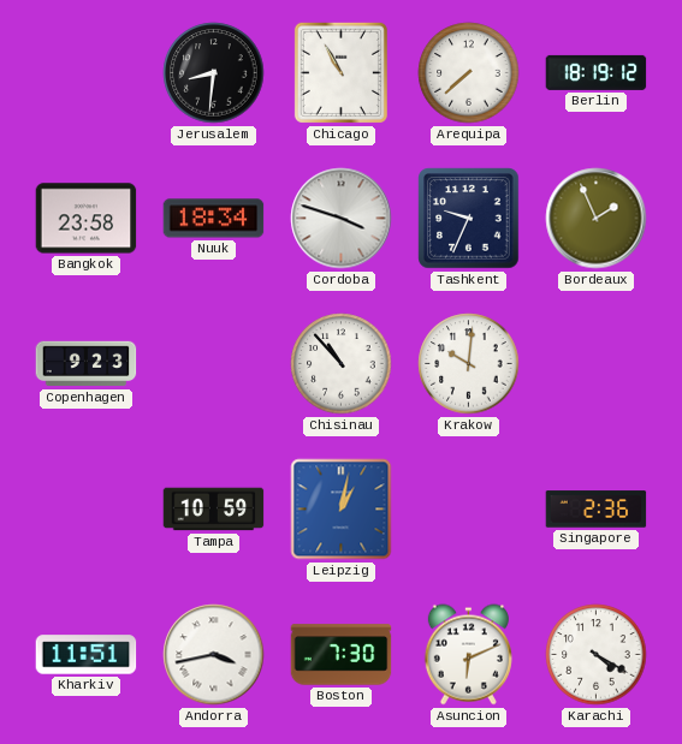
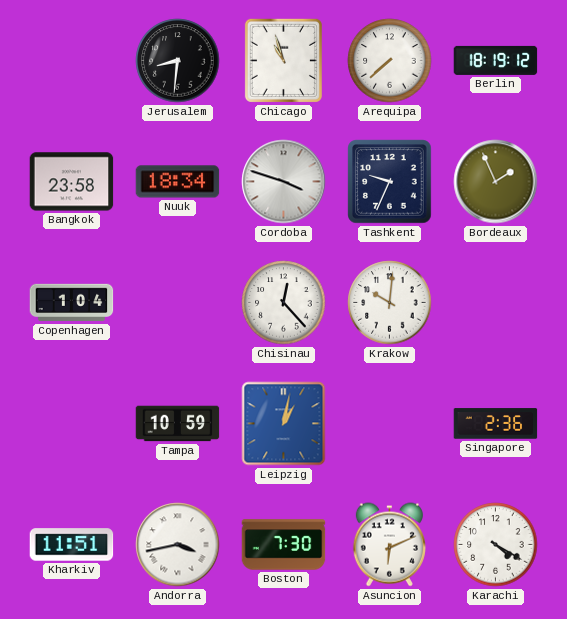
Chicago: 10:55 -> 10:57
Copenhagen: 9:23 -> 1:04
Chisinau: 10:53 -> 12:23
